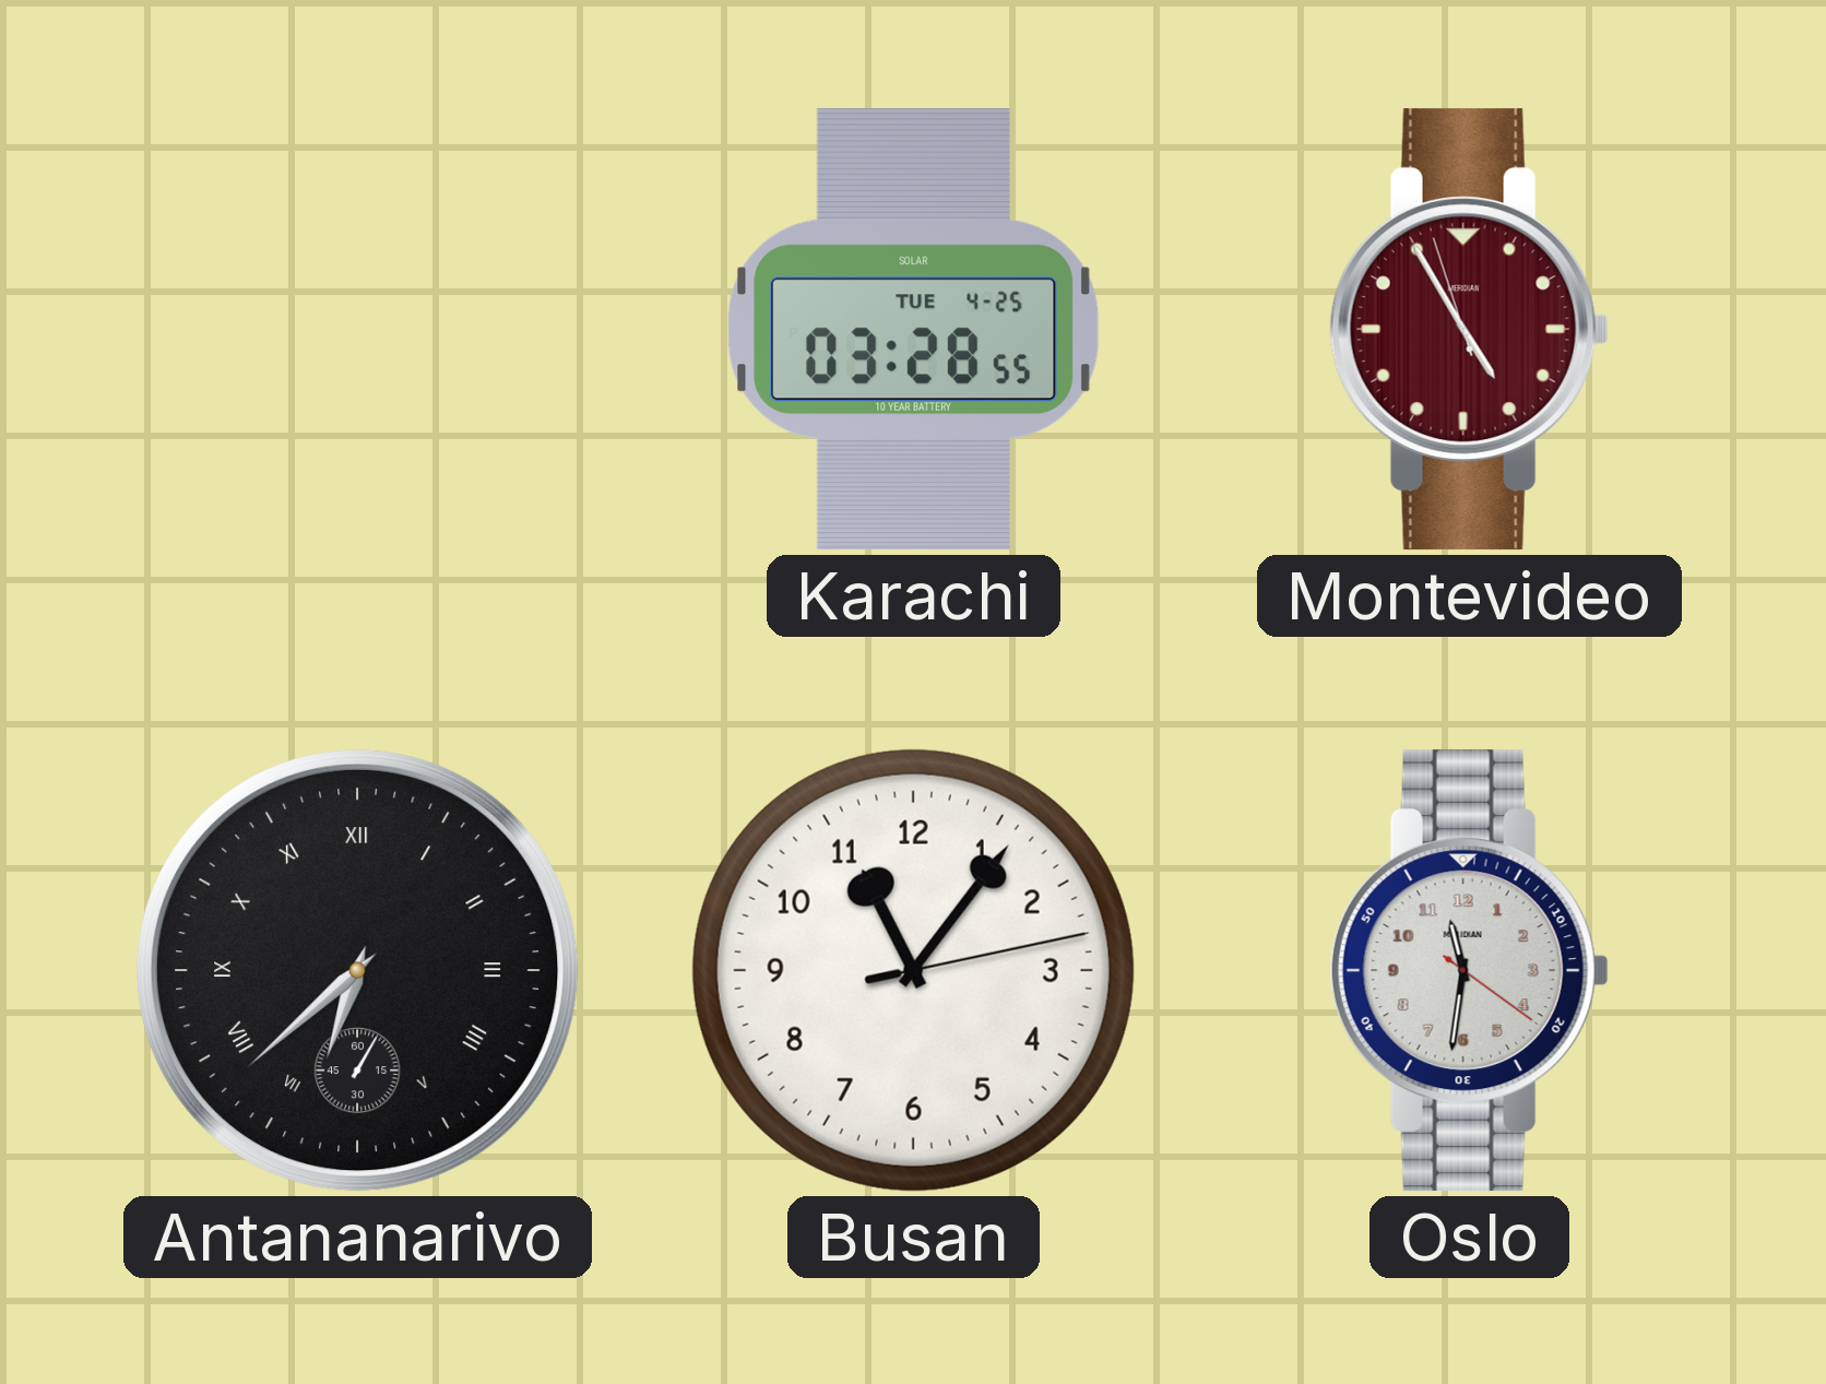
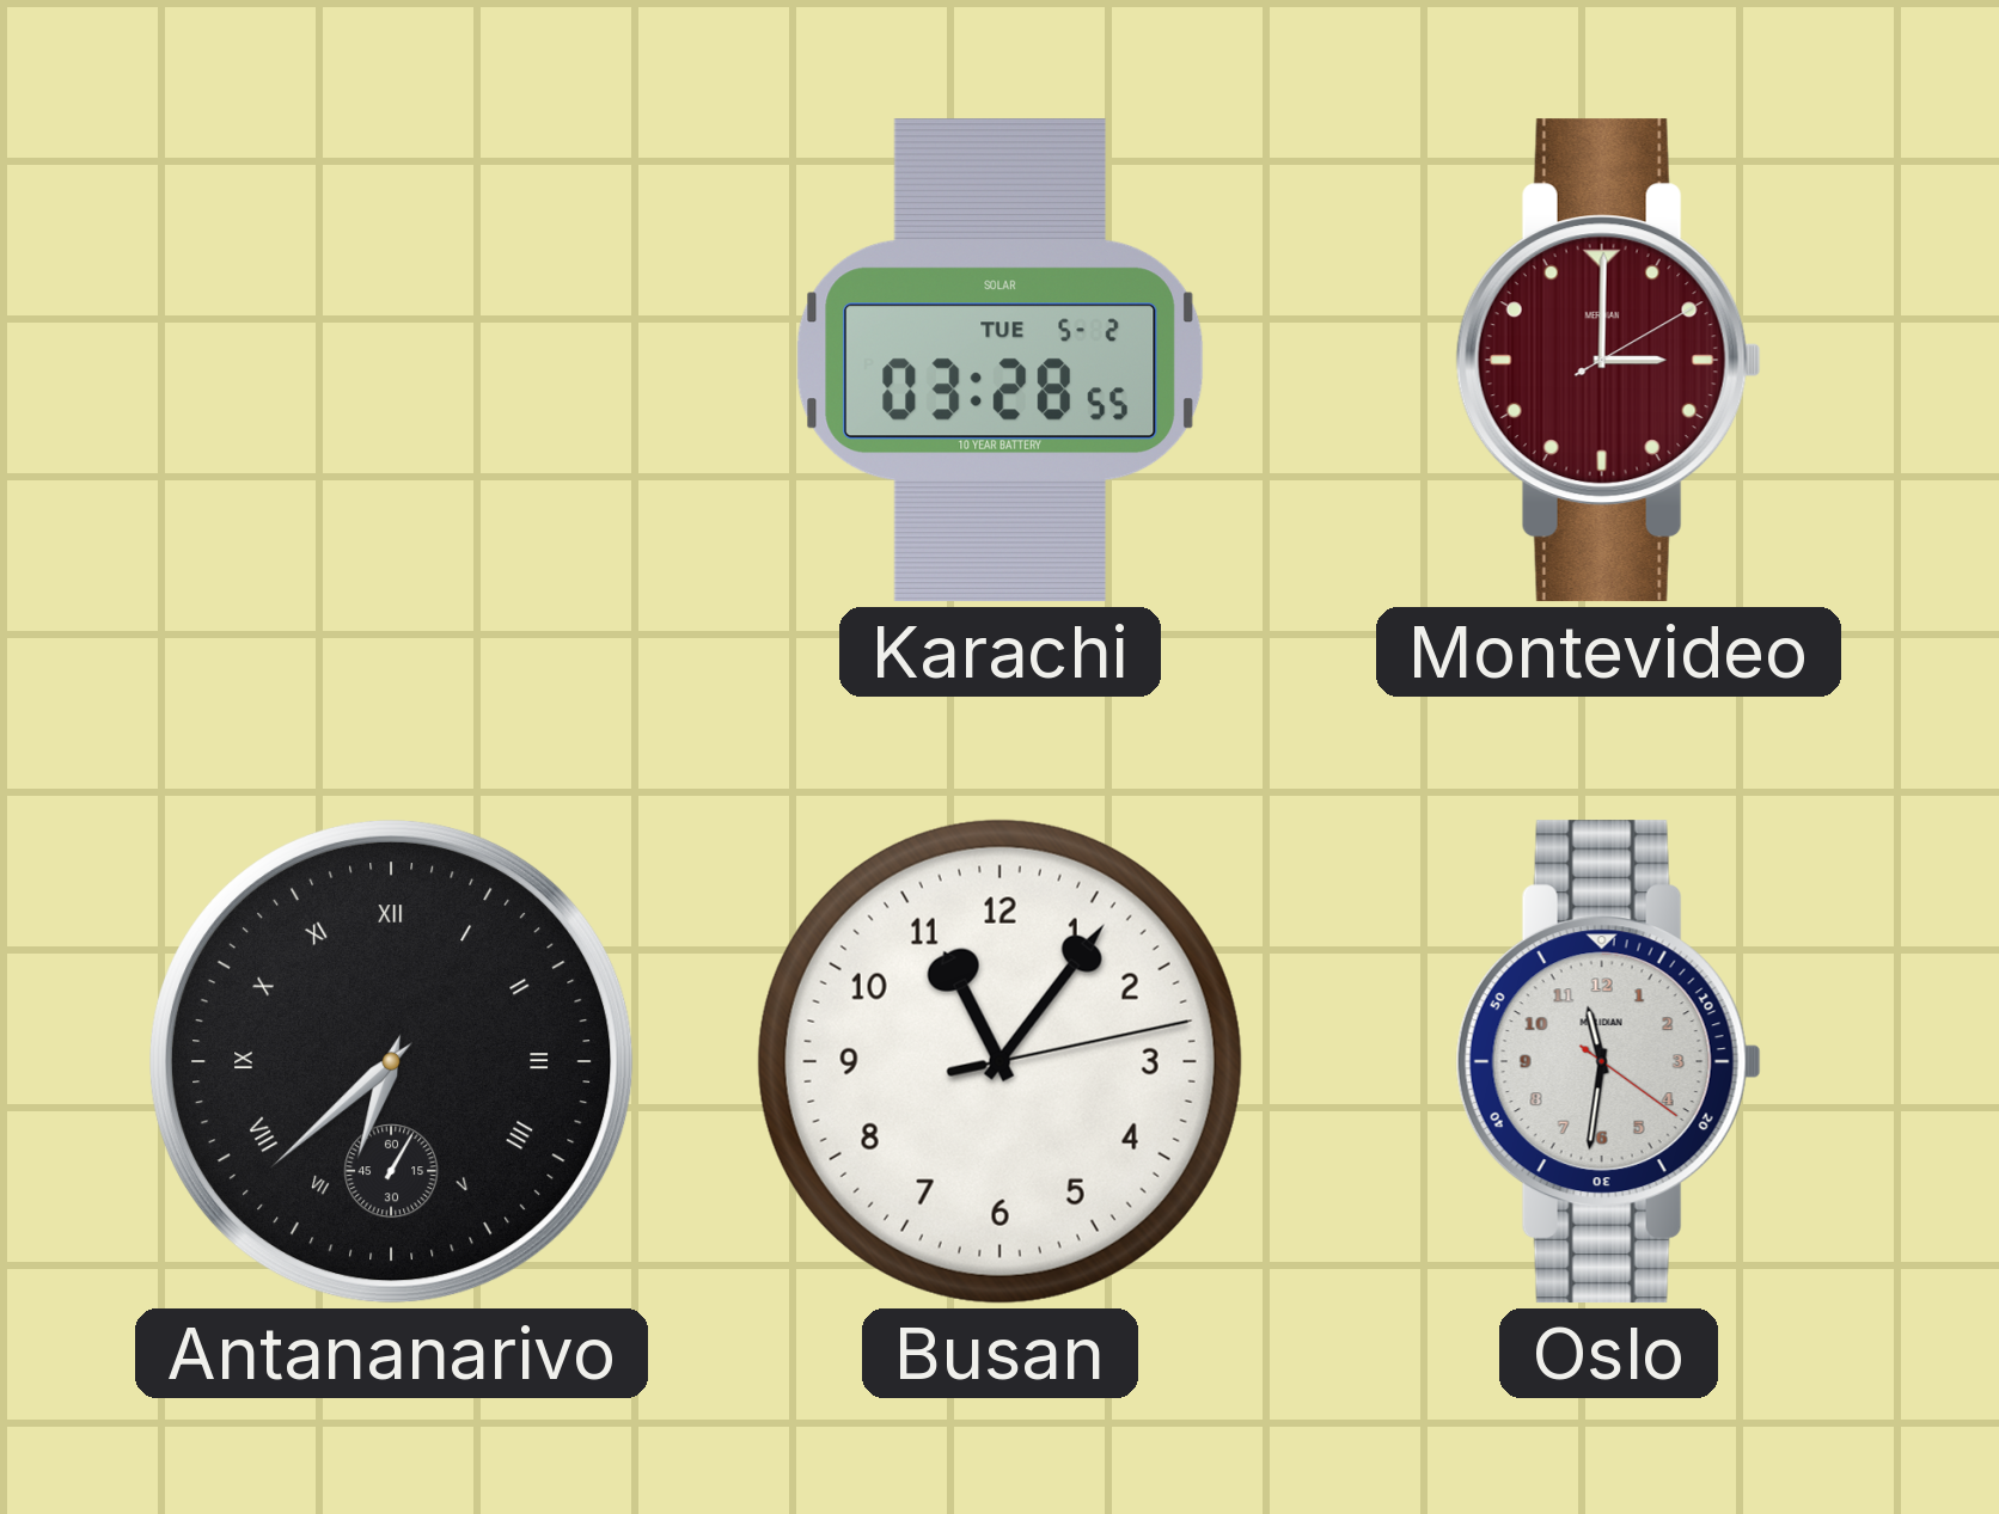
Karachi date: TUE 4-25 -> TUE 5-2
Montevideo: 4:54 -> 3:00
